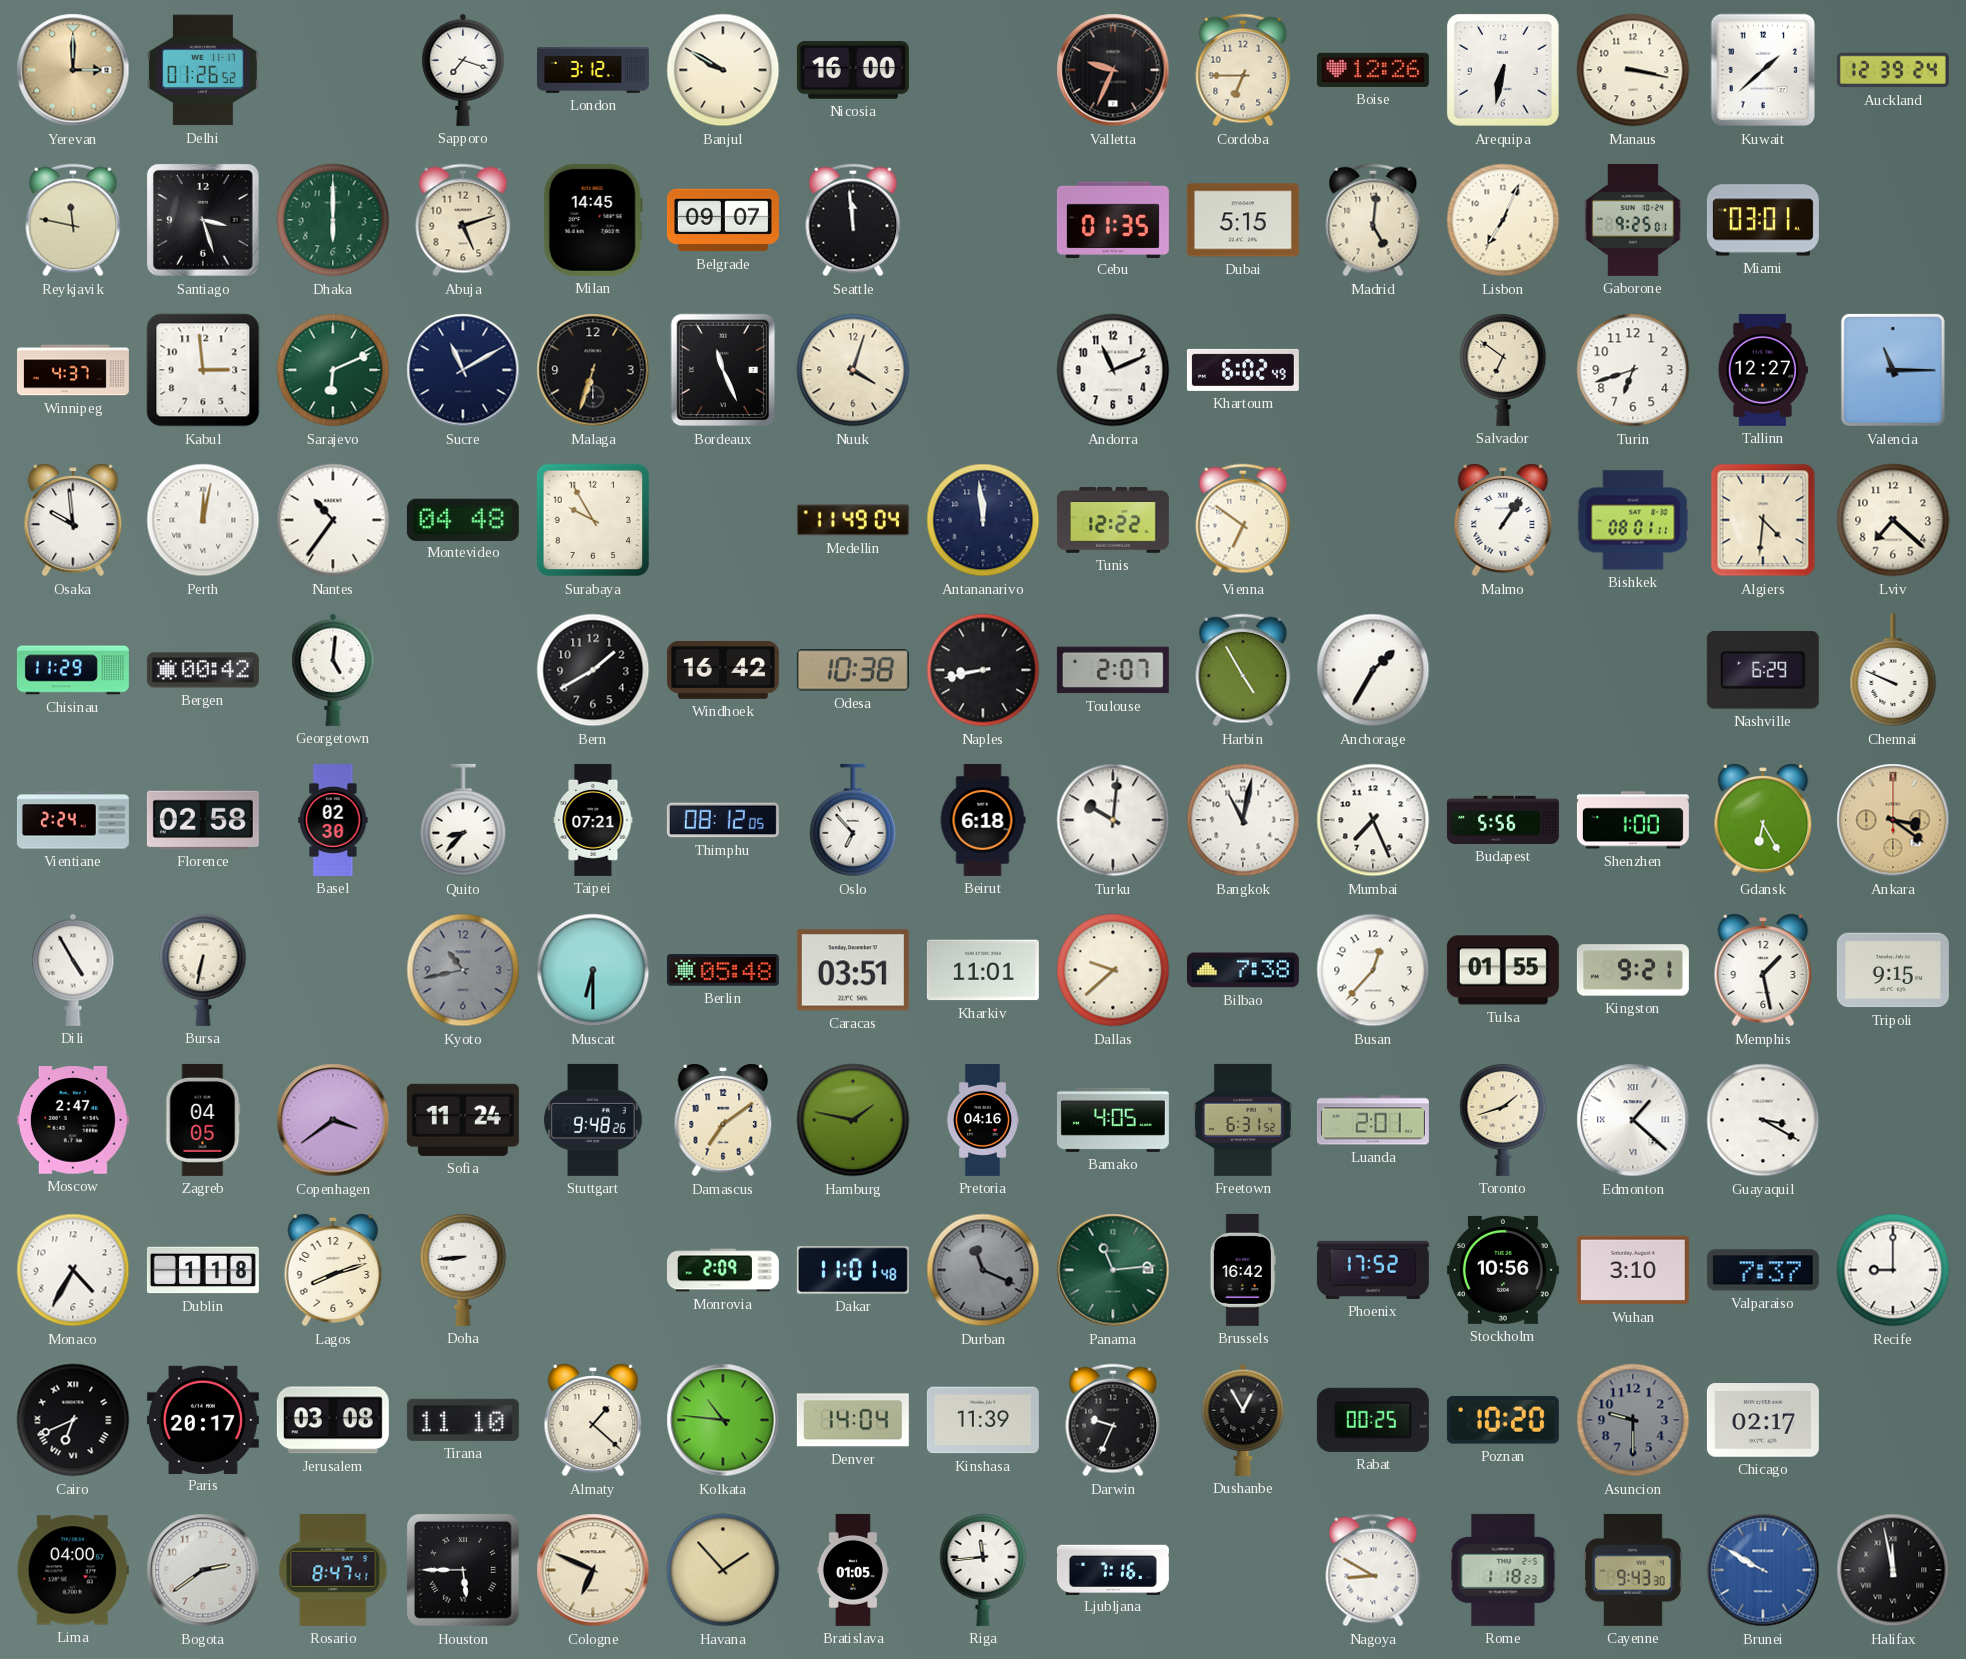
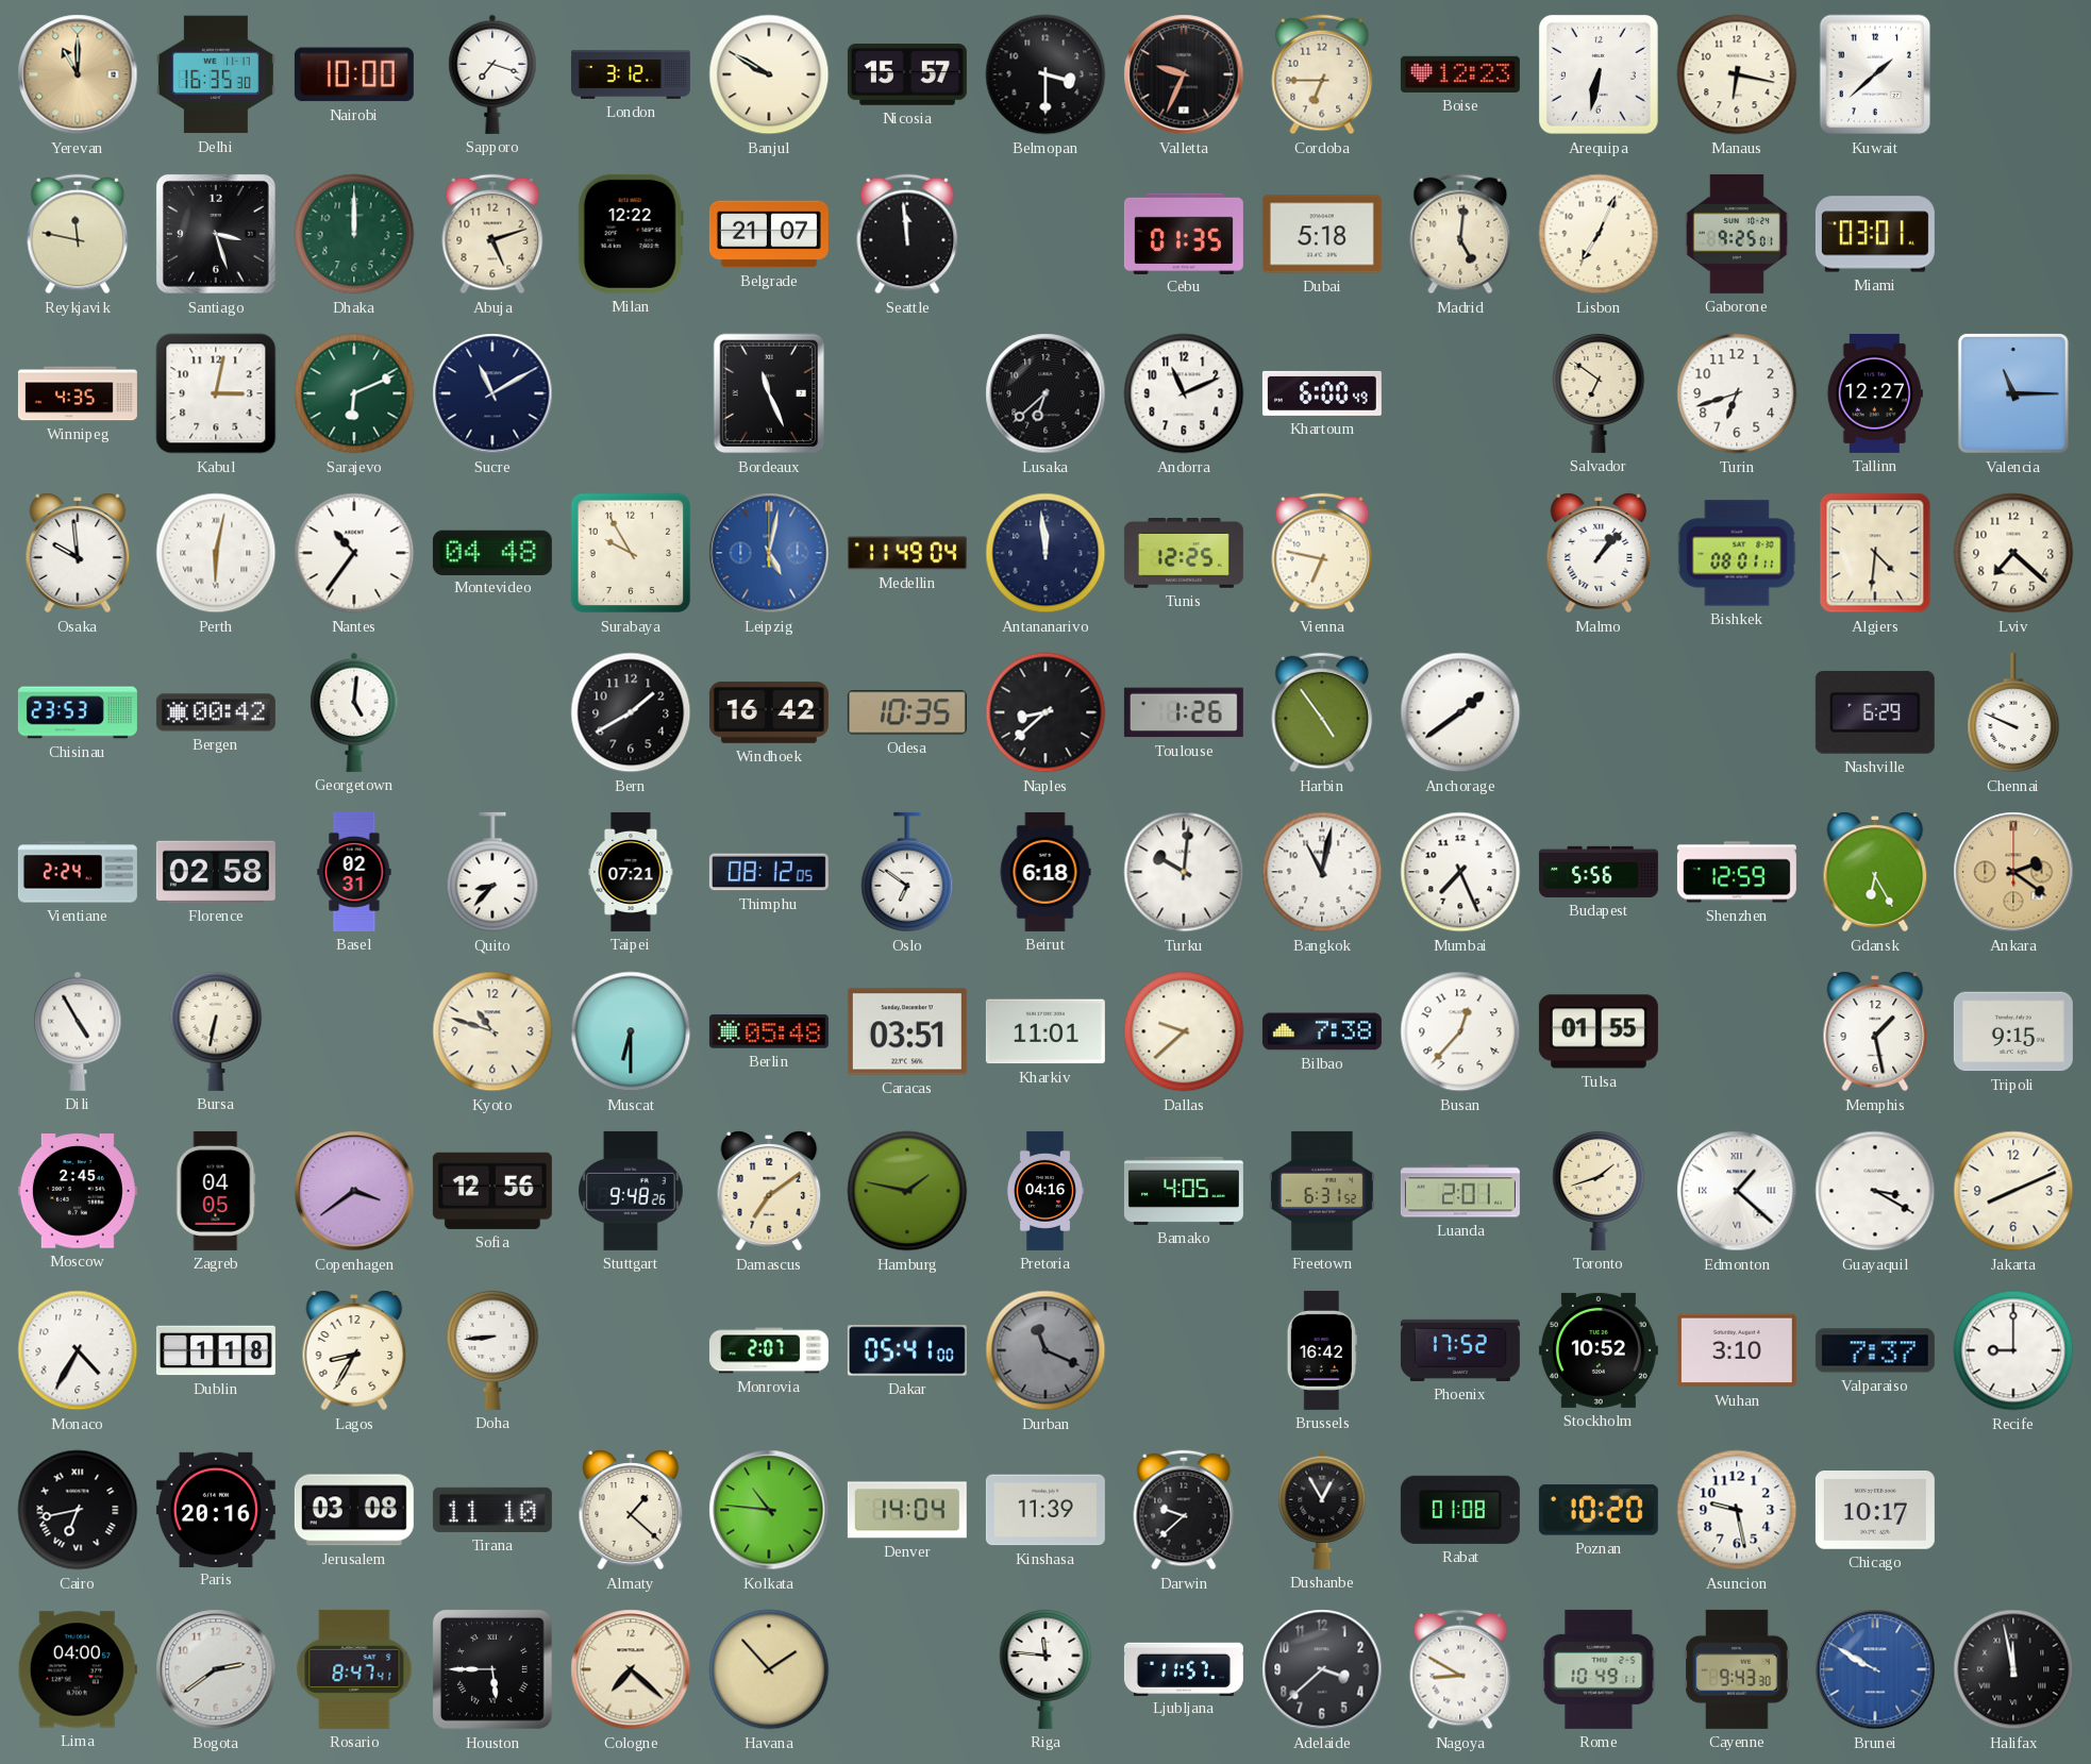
Yerevan: 3:00 -> 11:00
Delhi: 01:26 -> 16:35
Nairobi: none -> 10:00
Nicosia: 16:00 -> 15:57
Belmopan: none -> 3:30
Boise: 12:26 -> 12:23
Manaus: 3:17 -> 6:17
Auckland: 12:39 -> none
Dhaka: 6:00 -> 12:00
Milan: 14:45 -> 12:22
Belgrade: 09:07 -> 21:07
Dubai: 5:15 -> 5:18
Winnipeg: 4:37 -> 4:35
Kabul: 2:59 -> 3:02
Malaga: 6:33 -> none
Nuuk: 4:03 -> none
Lusaka: none -> 6:38
Khartoum: 6:02 -> 6:00
Perth: 12:02 -> 6:02
Leipzig: none -> 5:02
Tunis: 12:22 -> 12:25
Vienna: 6:51 -> 6:47
Malmo: 1:06 -> 1:07
Chisinau: 11:29 -> 23:53
Odesa: 10:38 -> 10:35
Naples: 8:43 -> 8:38
Toulouse: 2:07 -> 1:26
Harbin: 4:55 -> 4:54
Anchorage: 1:35 -> 1:39
Basel: 02:30 -> 02:31
Oslo: 6:53 -> 6:51
Shenzhen: 1:00 -> 12:59
Ankara: 3:21 -> 2:21
Kyoto: 10:43 -> 10:48
Kyoto dial: grey -> cream
Kingston: 9:21 -> none
Moscow: 2:47 -> 2:45
Sofia: 11:24 -> 12:56
Jakarta: none -> 8:11
Lagos: 8:12 -> 8:35
Monrovia: 2:09 -> 2:07
Dakar: 11:01 -> 05:41
Panama: 11:14 -> none
Stockholm: 10:56 -> 10:52
Cairo: 6:41 -> 6:43
Paris: 20:17 -> 20:16
Darwin: 9:34 -> 9:38
Rabat: 00:25 -> 01:08
Asuncion: 9:30 -> 9:28
Asuncion dial: grey -> white
Chicago: 02:17 -> 10:17
Cologne: 6:49 -> 7:22
Bratislava: 01:05 -> none
Riga: 11:44 -> 11:46
Ljubljana: 7:16 -> 11:57
Adelaide: none -> 3:38
Rome: 1:18 -> 10:49
